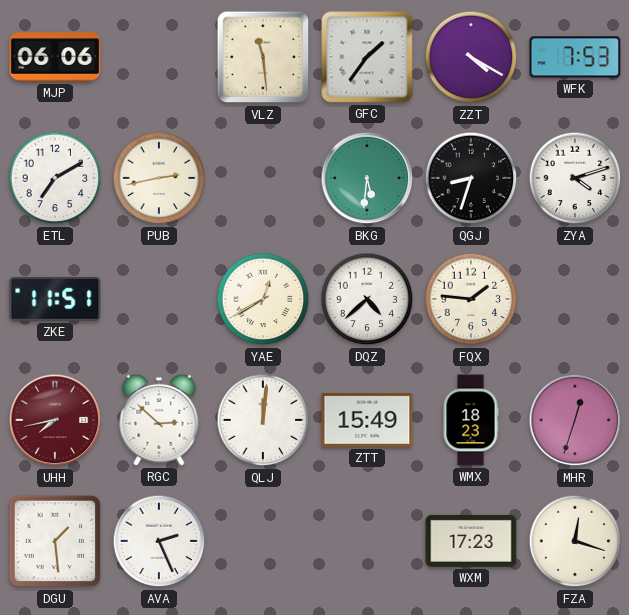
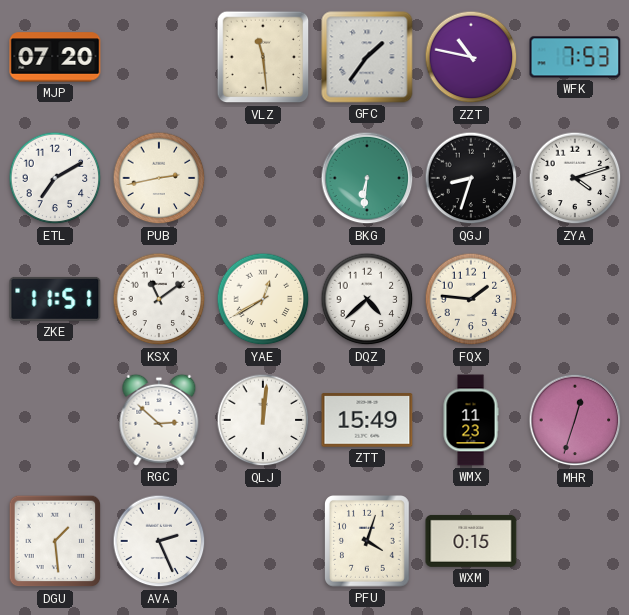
MJP: 06:06 -> 07:20
ZZT: 4:20 -> 10:47
BKG: 5:31 -> 6:31
KSX: none -> 11:09
UHH: 7:43 -> none
WMX: 18:23 -> 11:23
PFU: none -> 4:03
WXM: 17:23 -> 0:15
FZA: 12:18 -> none
